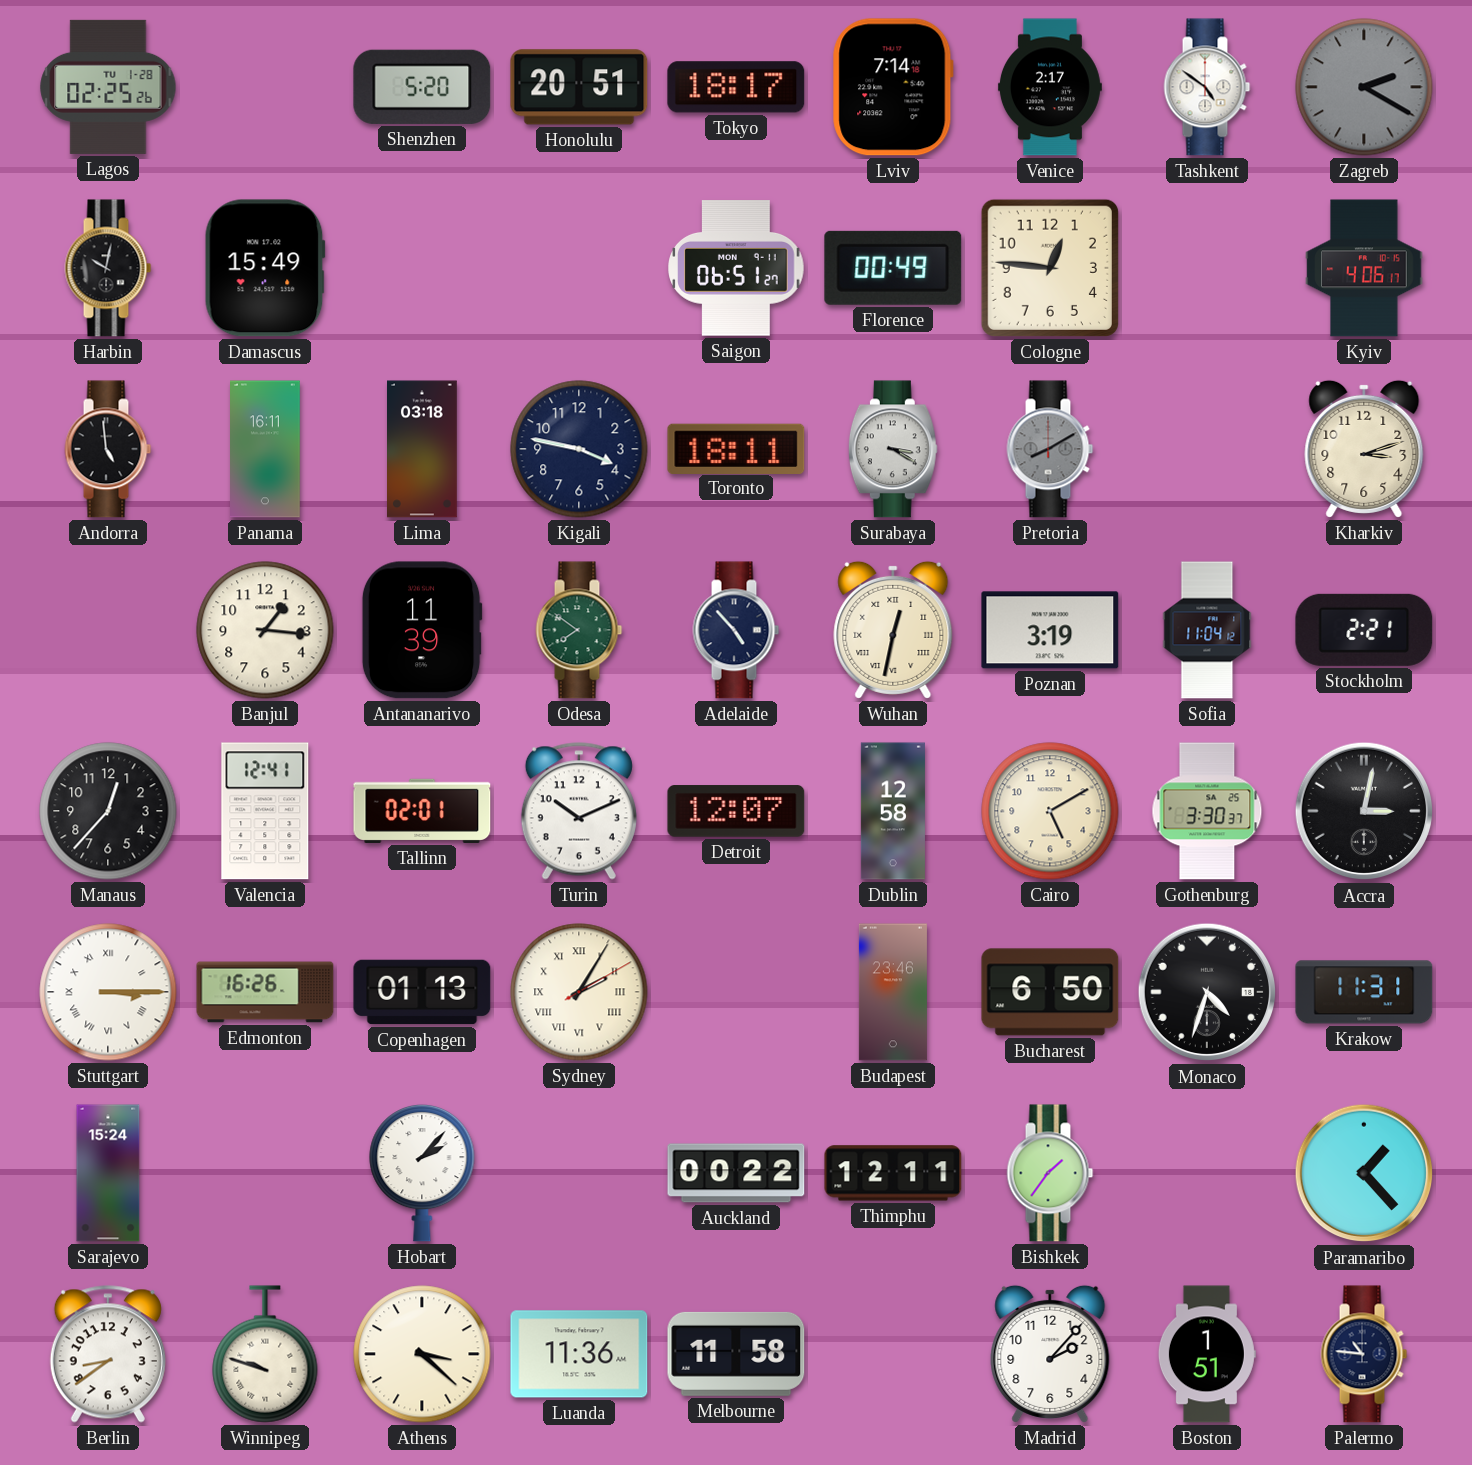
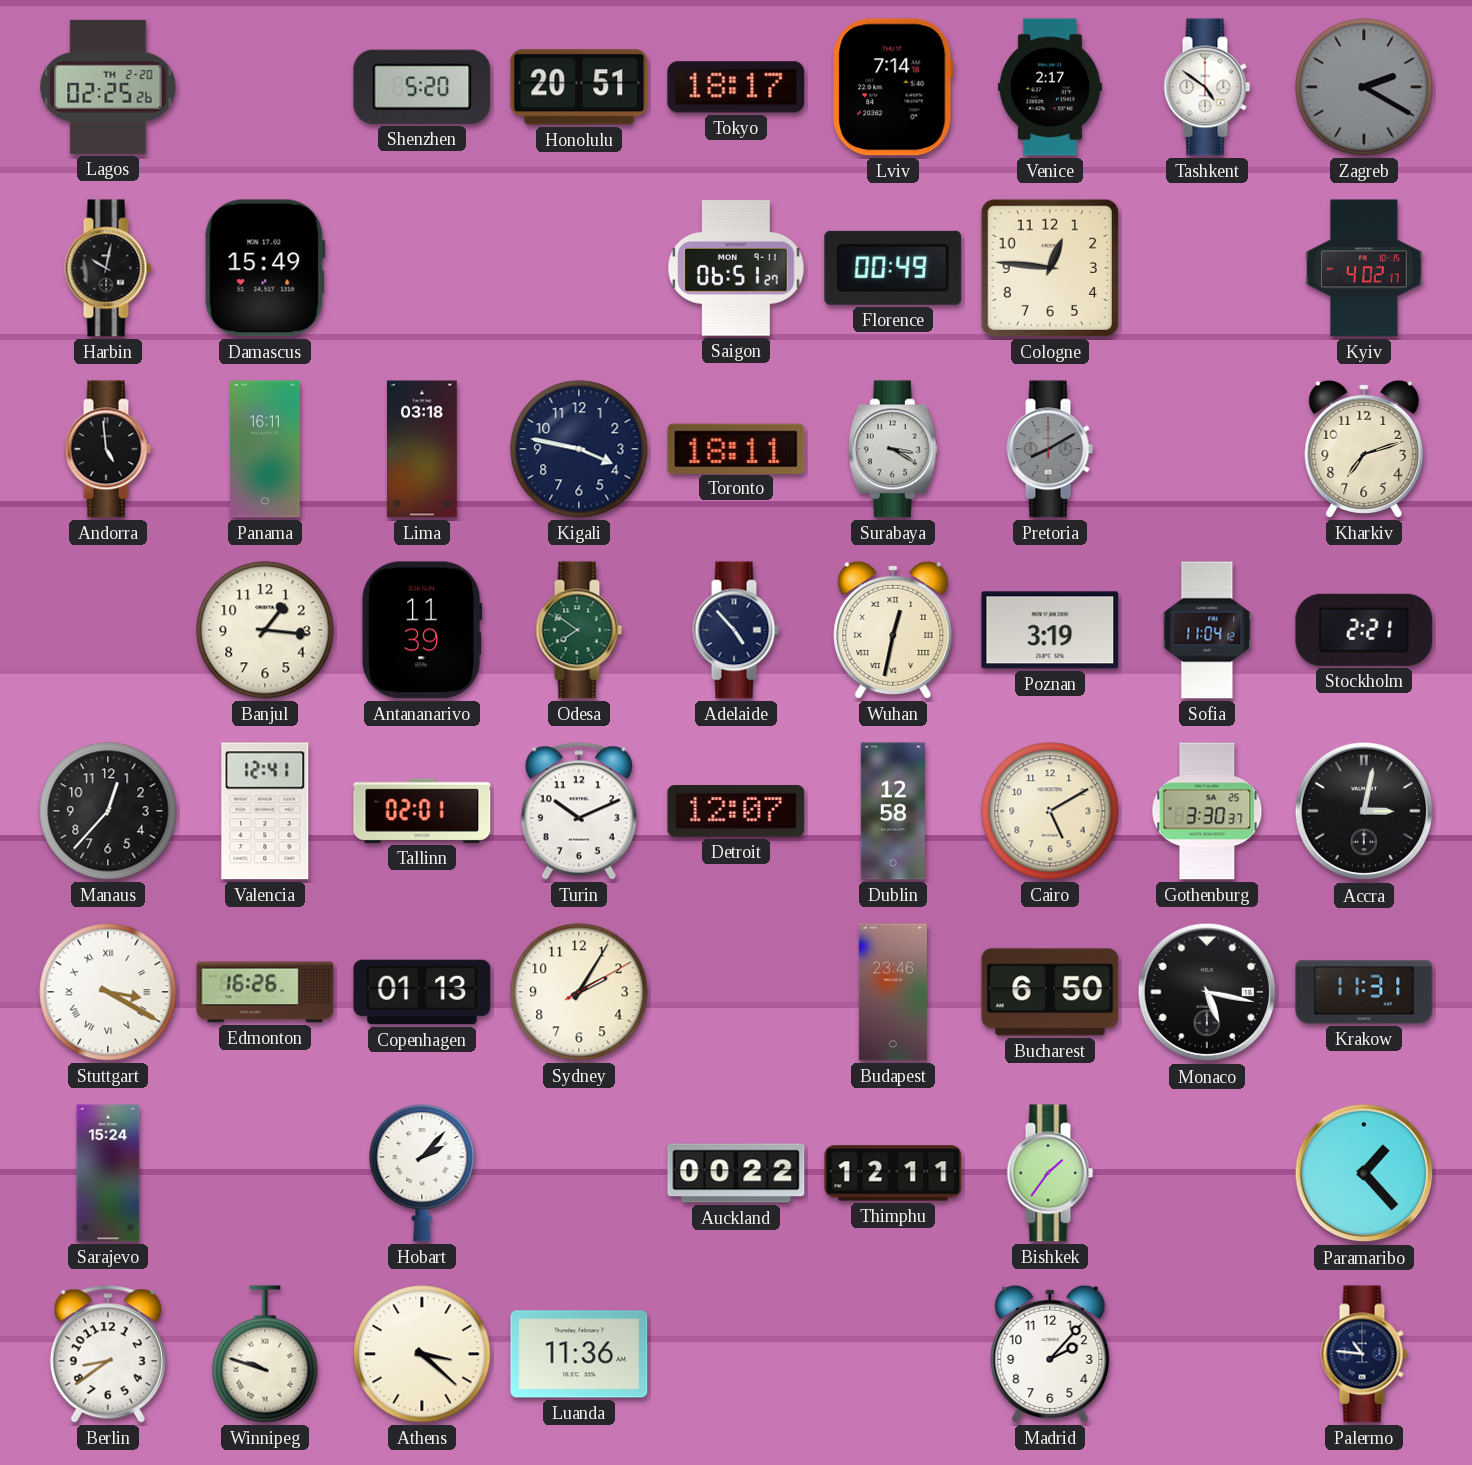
Lagos date: TU 1-28 -> TH 2-20
Kyiv: 4:06 -> 4:02
Kharkiv: 3:12 -> 7:12
Stuttgart: 3:15 -> 3:20
Sydney numerals: Roman -> Arabic
Monaco: 4:33 -> 5:17
Melbourne: 11:58 -> none
Boston: 1:51 -> none
